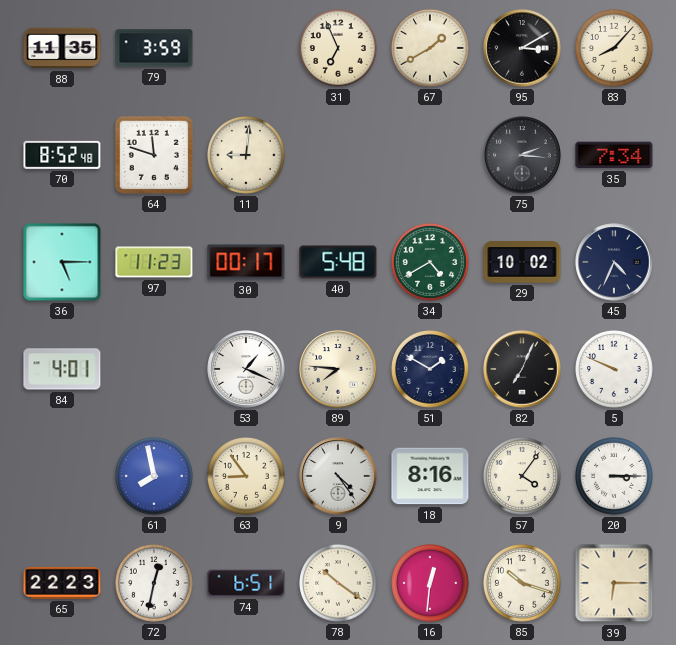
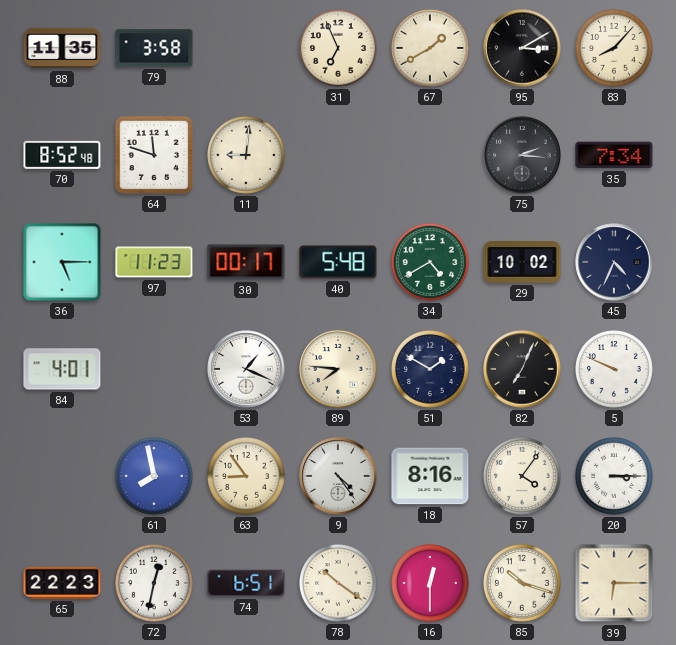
79: 3:59 -> 3:58
16: 12:31 -> 12:30
